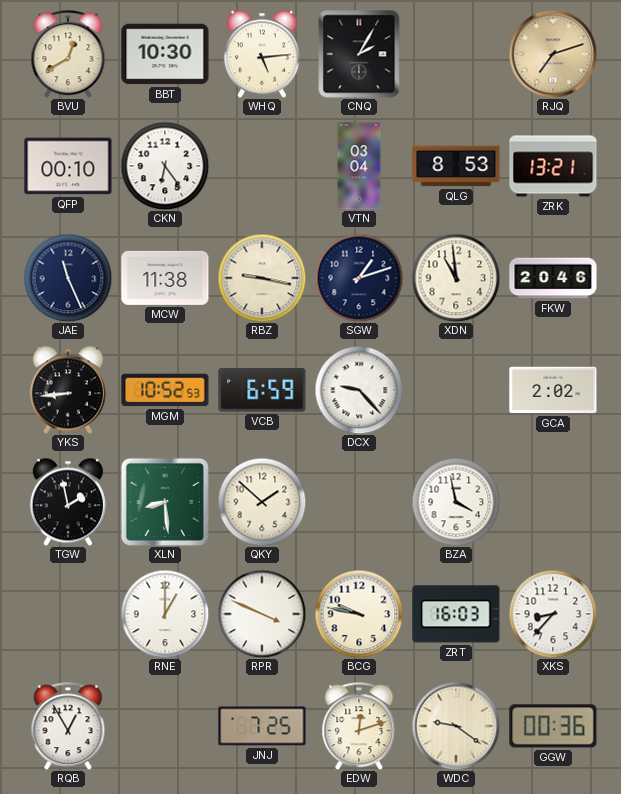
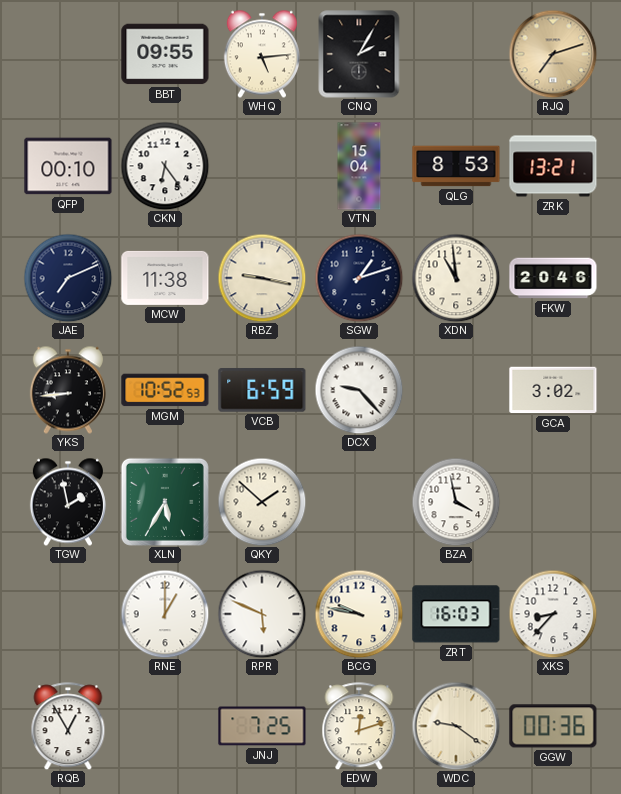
BVU: 12:40 -> none
BBT: 10:30 -> 09:55
VTN: 03:04 -> 15:04
JAE: 11:26 -> 7:11
GCA: 2:02 -> 3:02
XLN: 8:29 -> 5:35
RPR: 3:49 -> 5:49
